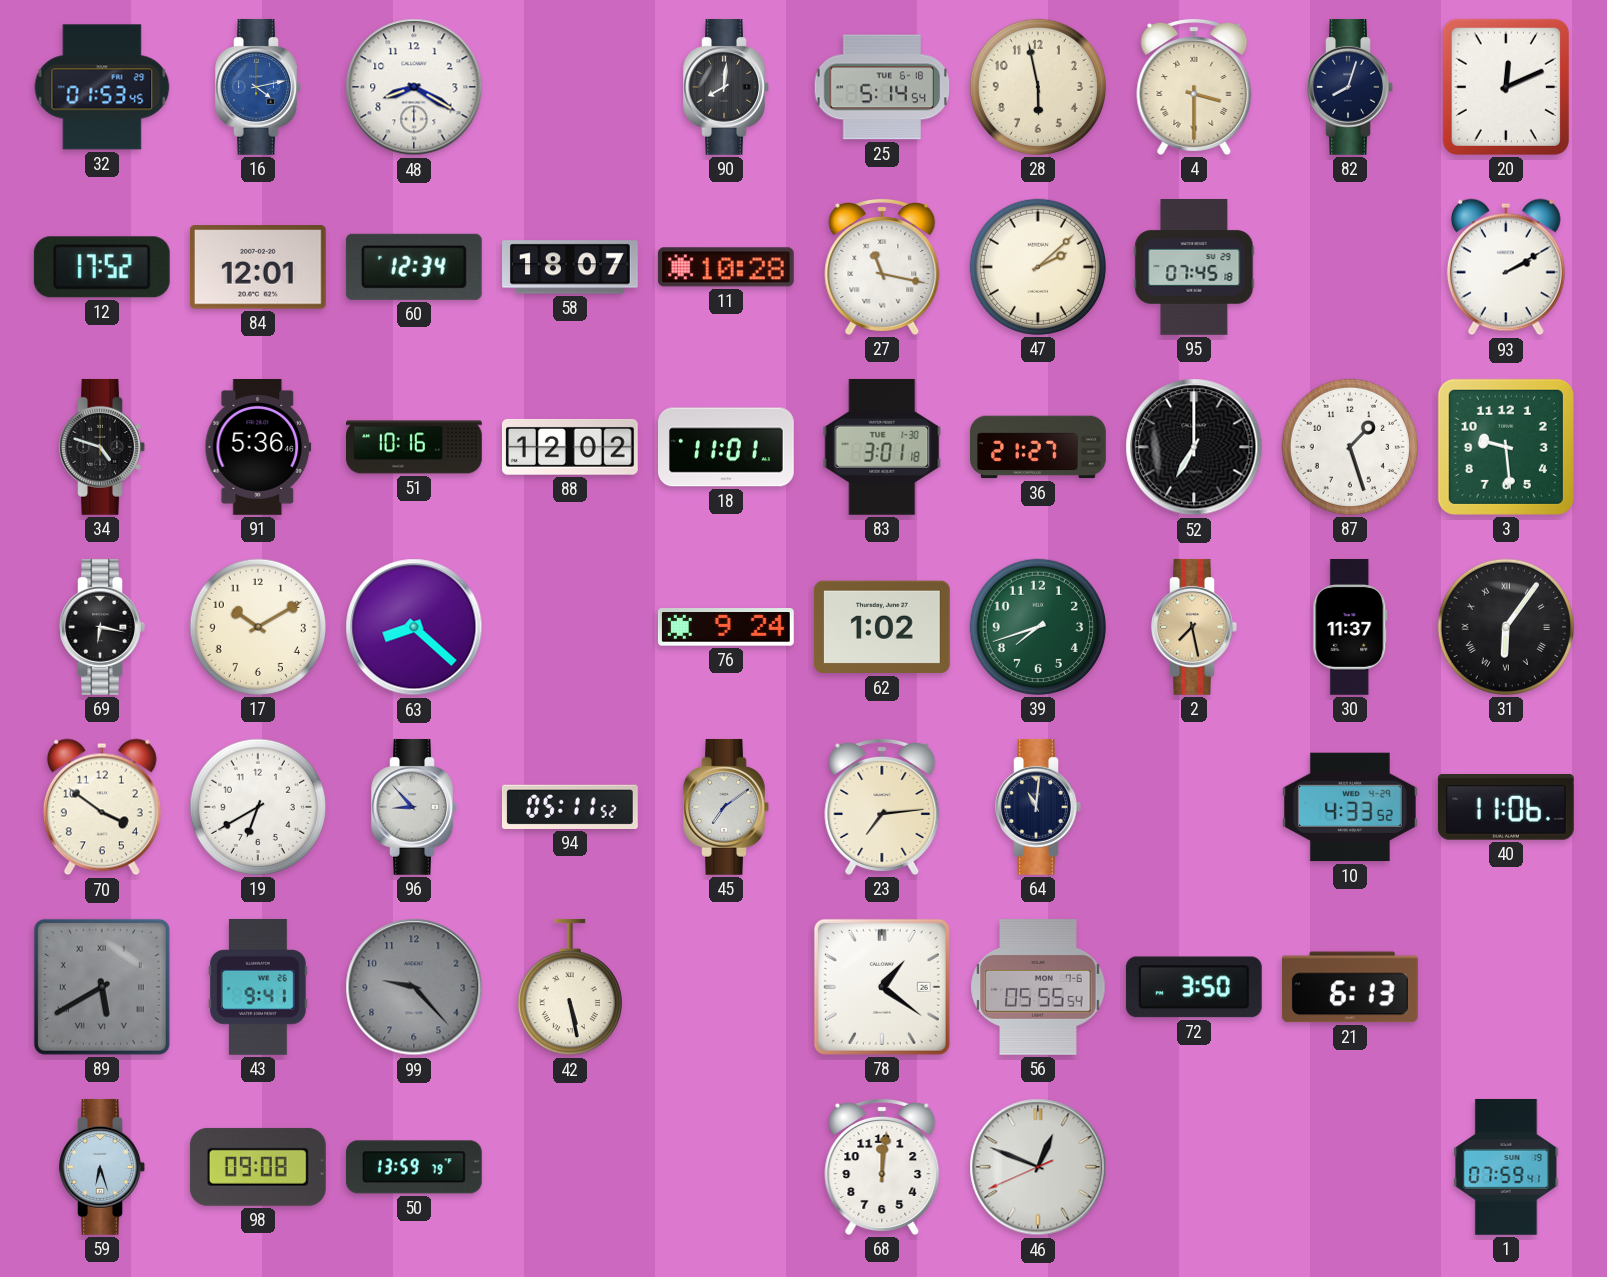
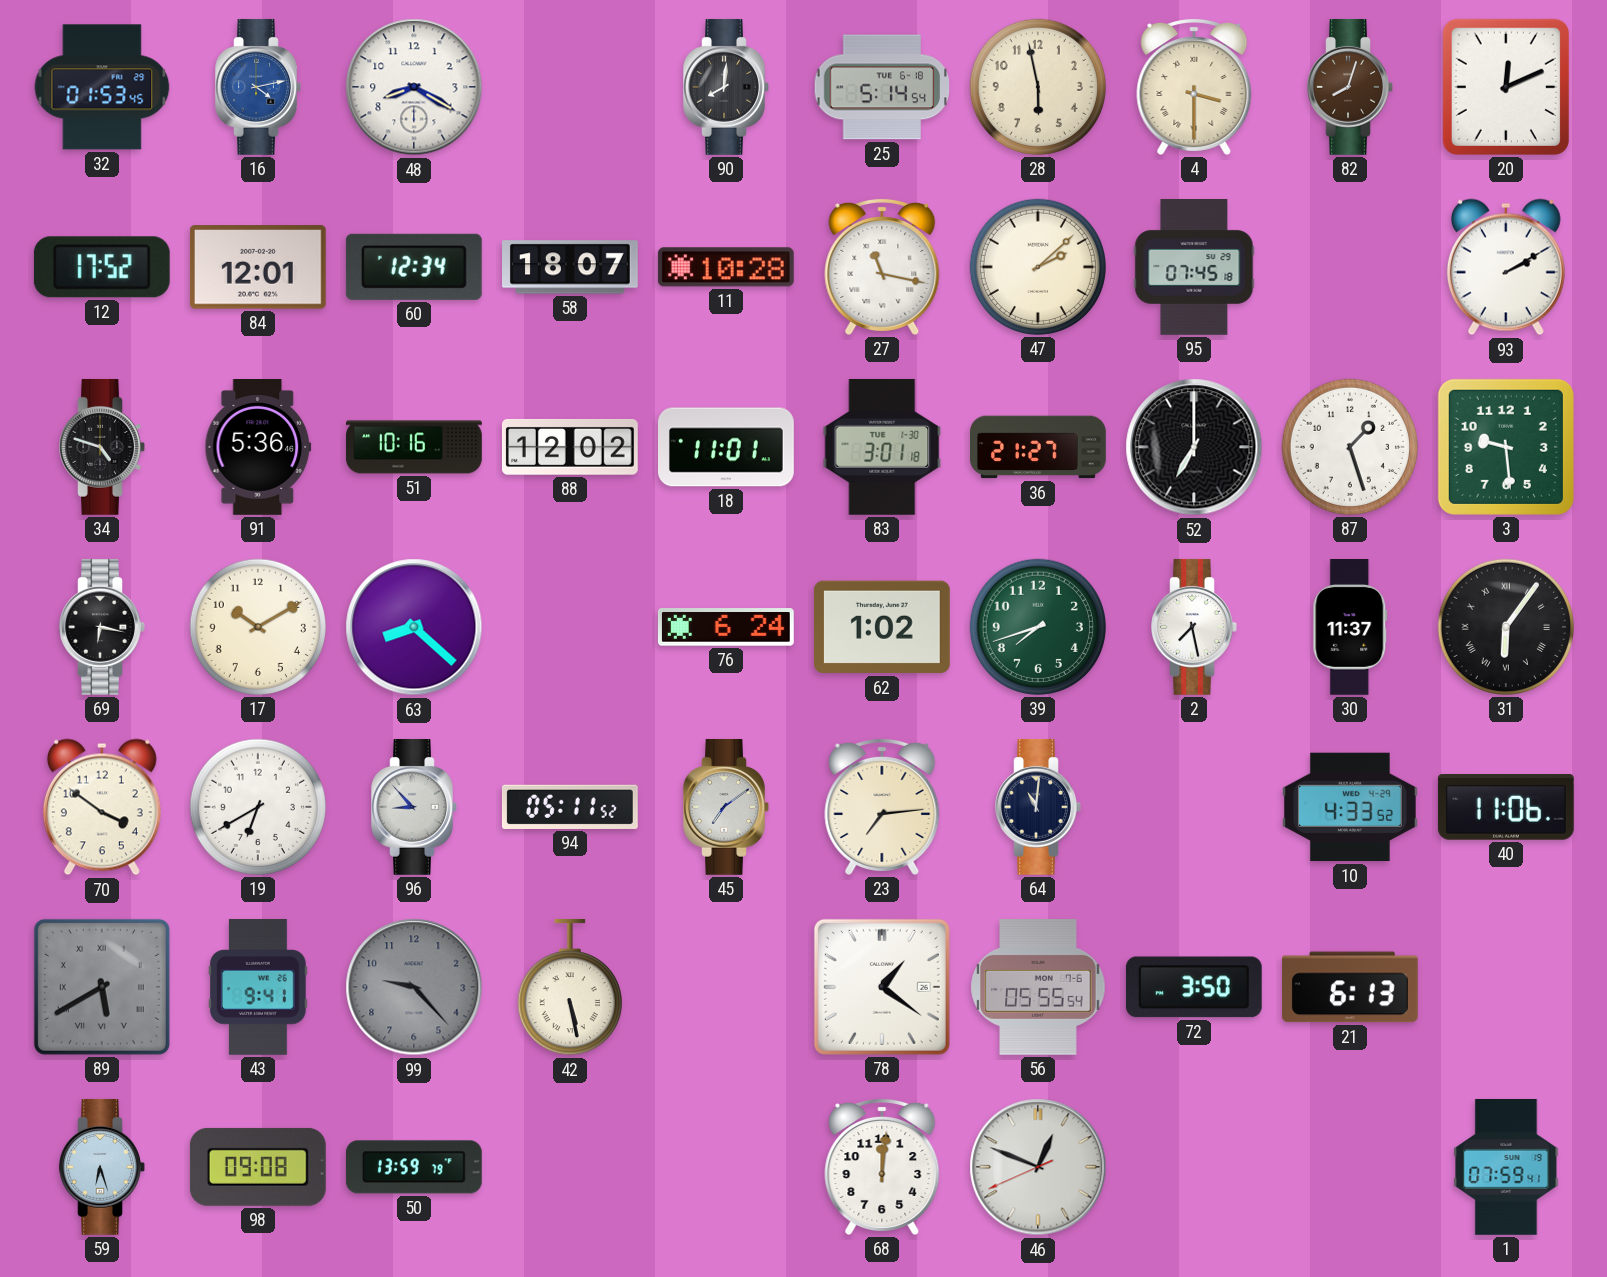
82 dial: navy -> brown
76: 9:24 -> 6:24
2 dial: champagne -> white
